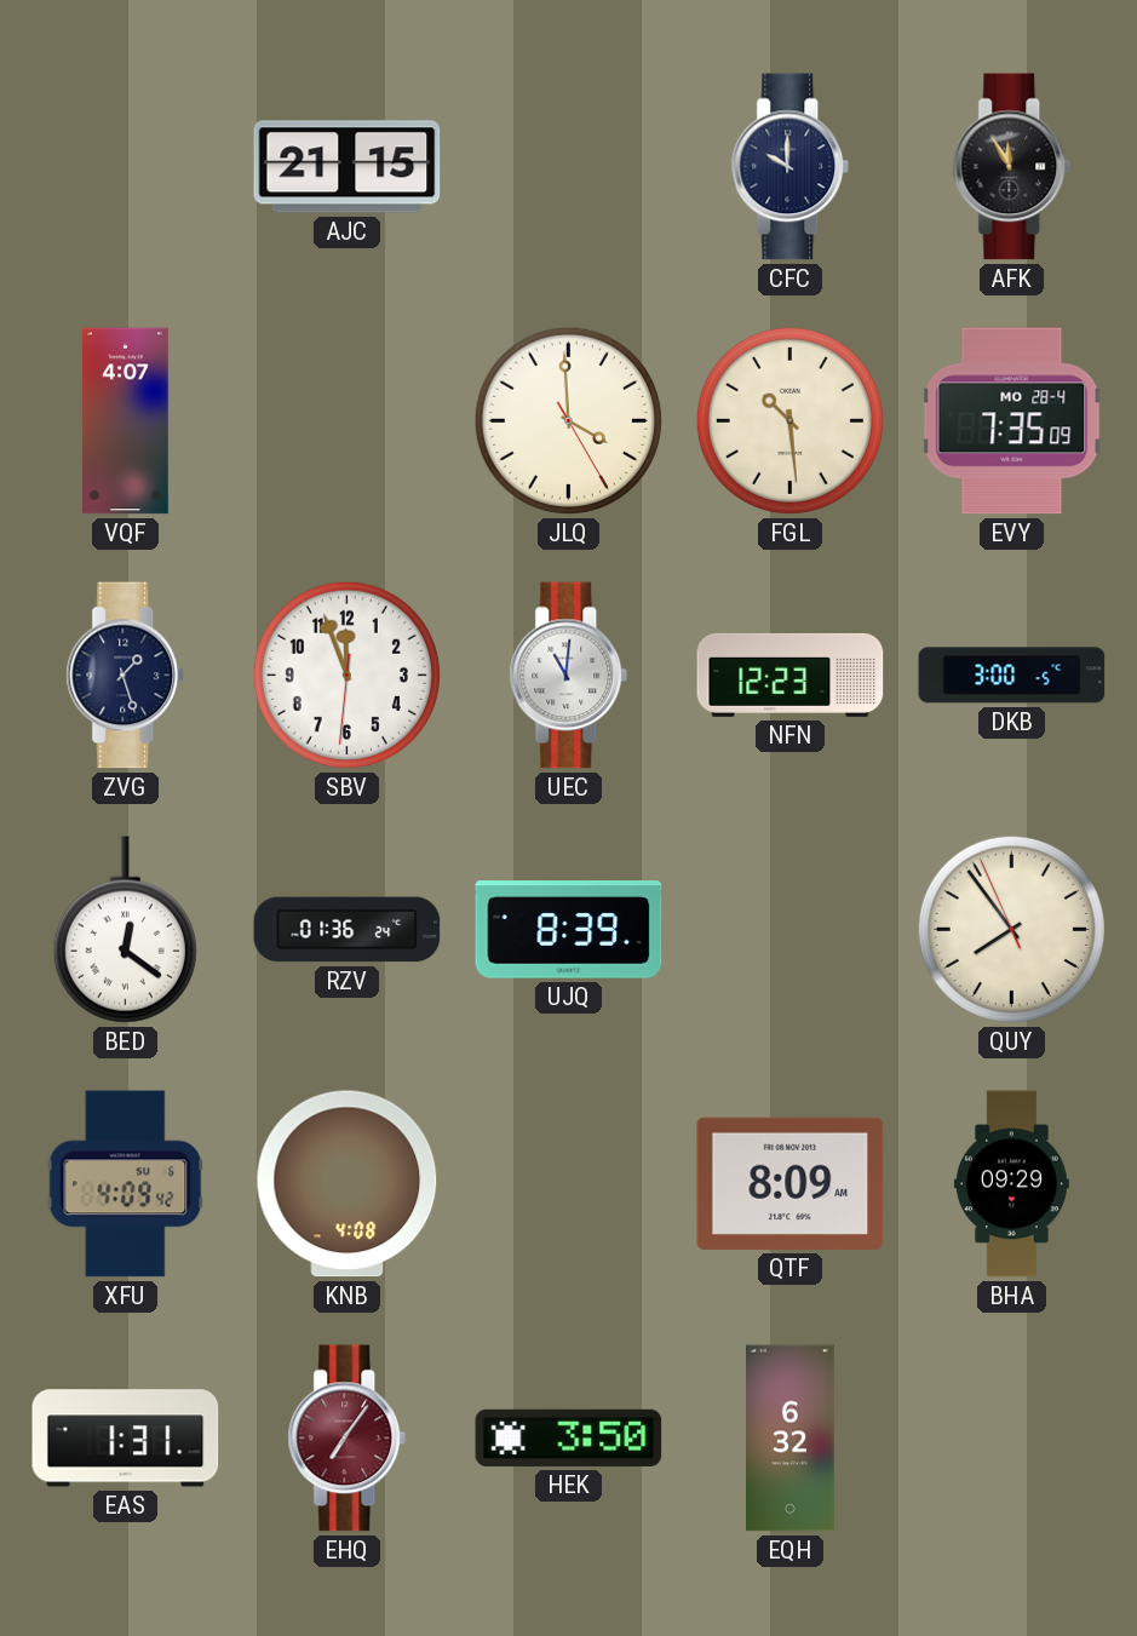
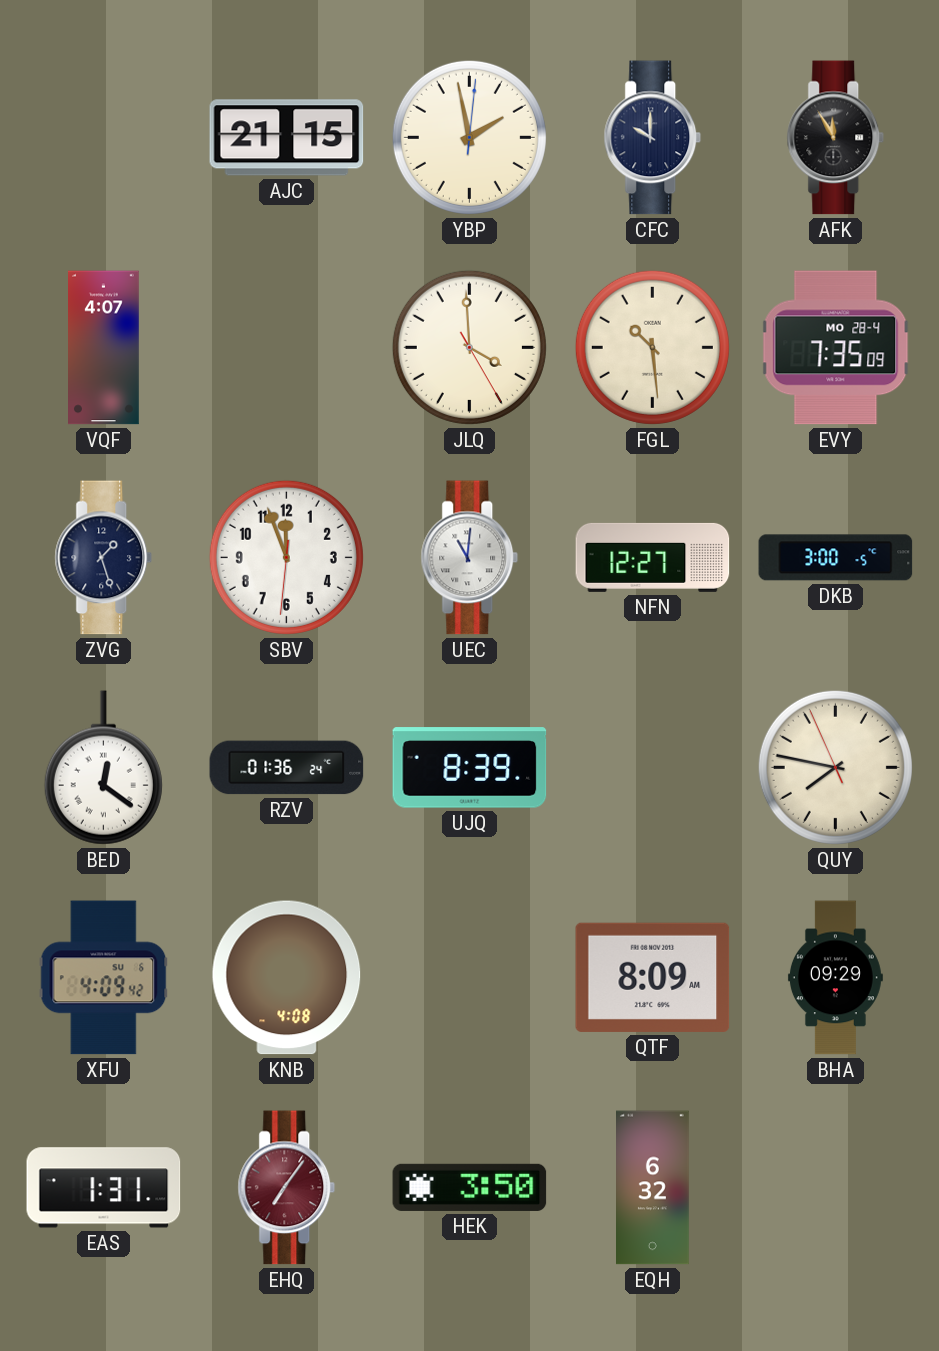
YBP: none -> 1:58
NFN: 12:23 -> 12:27
QUY: 7:53 -> 7:46
